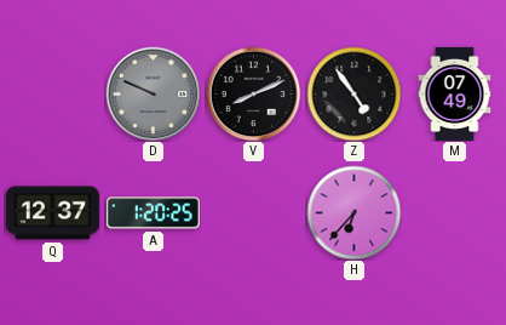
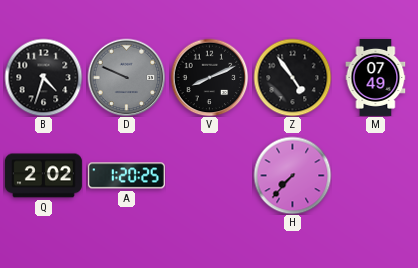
B: none -> 4:33
Q: 12:37 -> 2:02
H: 6:37 -> 7:37
